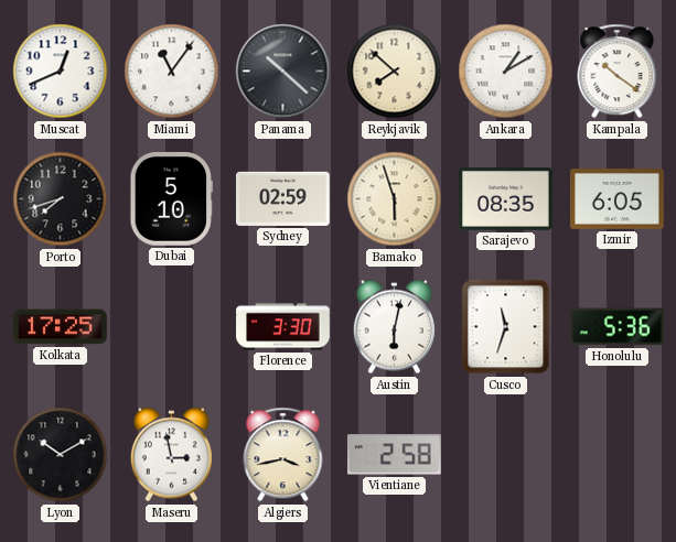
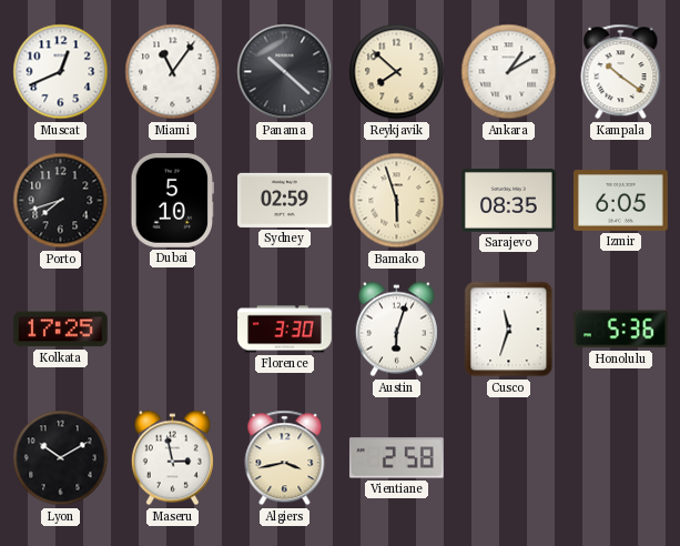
Austin: 6:02 -> 6:03
